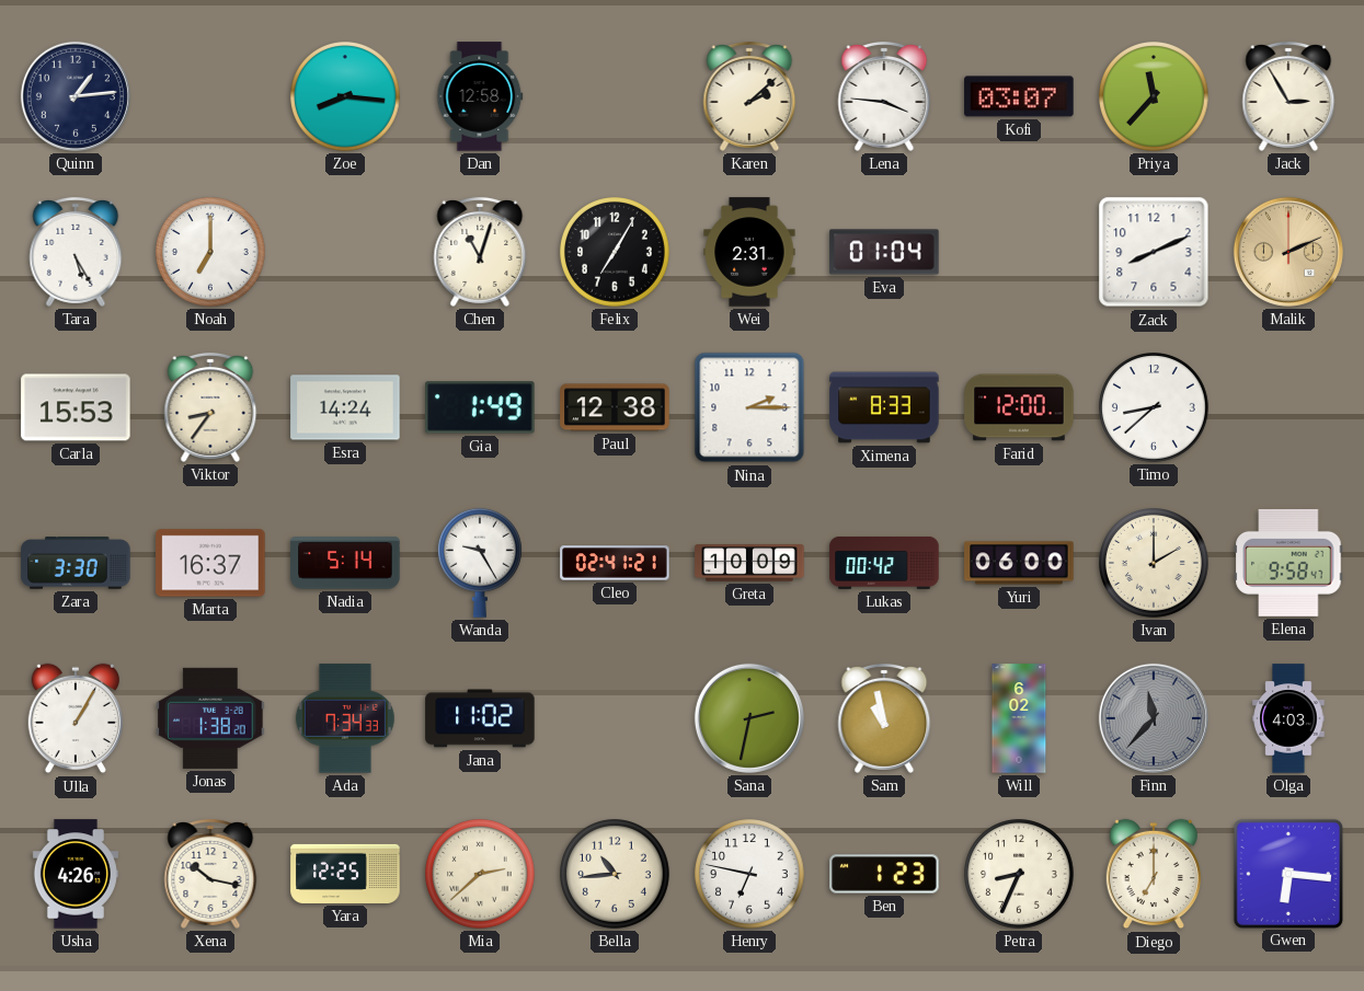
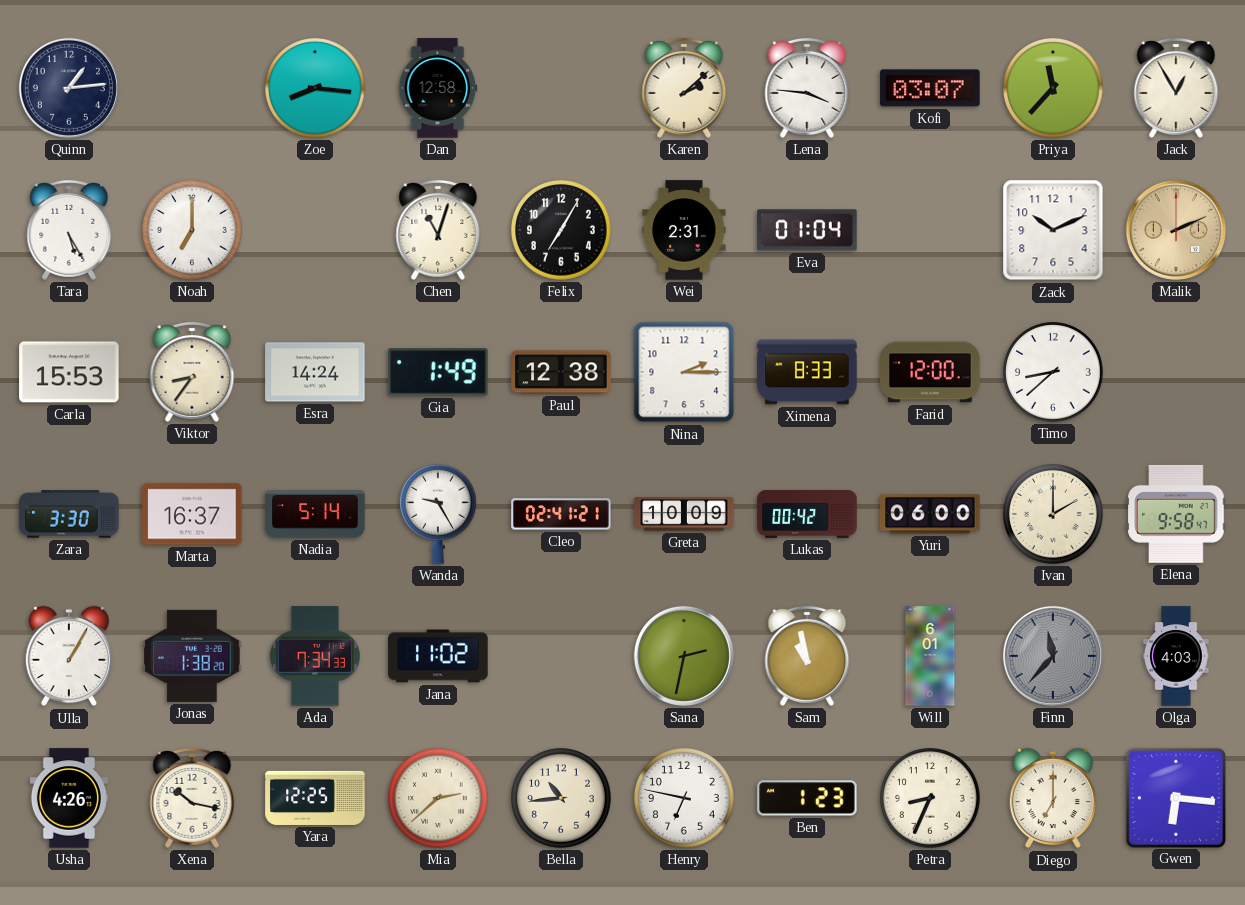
Jack: 2:55 -> 12:55
Zack: 8:11 -> 10:11
Will: 6:02 -> 6:01
